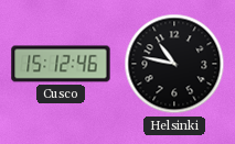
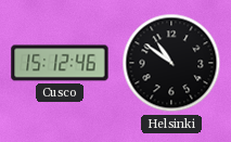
Helsinki: 10:47 -> 10:51
